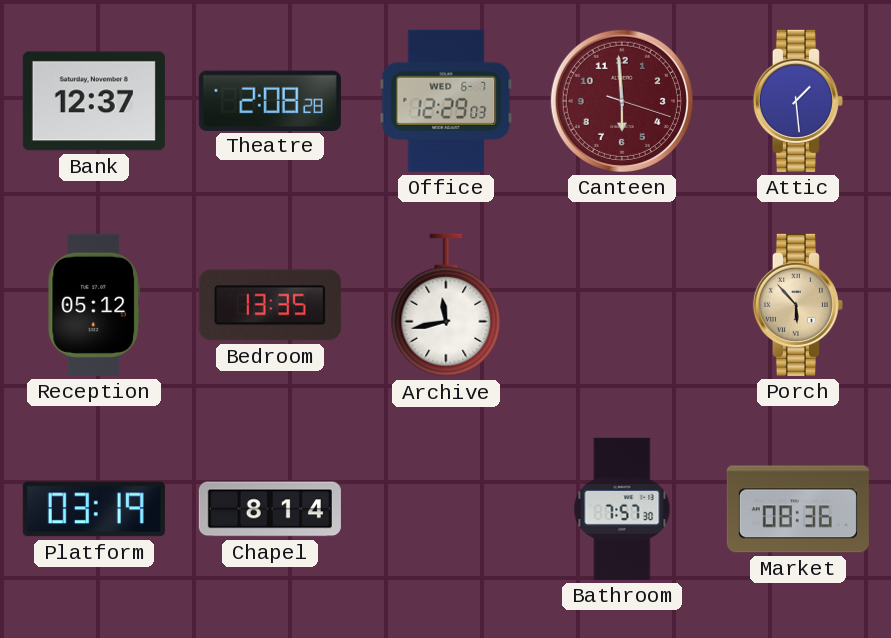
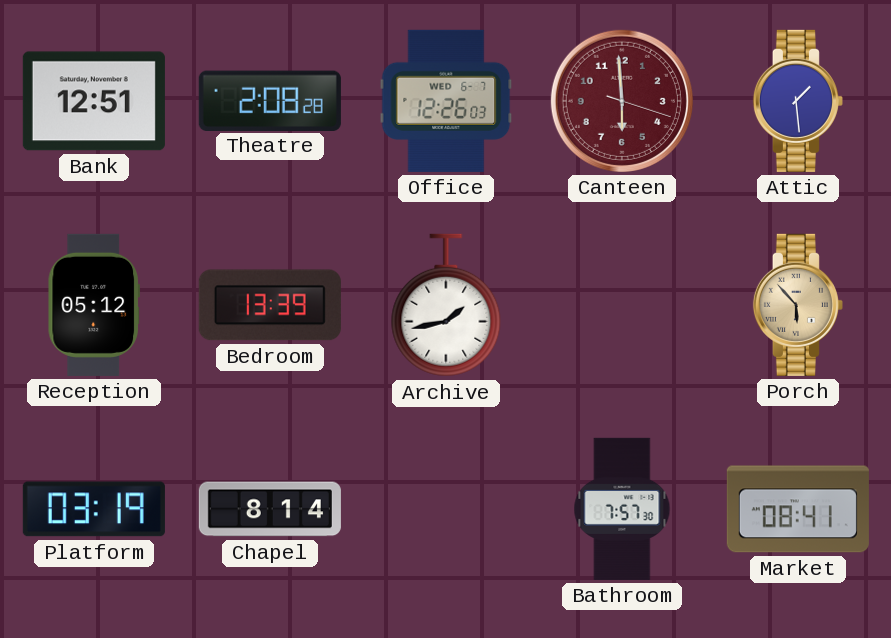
Bank: 12:37 -> 12:51
Office: 12:29 -> 12:26
Bedroom: 13:35 -> 13:39
Archive: 11:43 -> 1:43
Market: 08:36 -> 08:41
